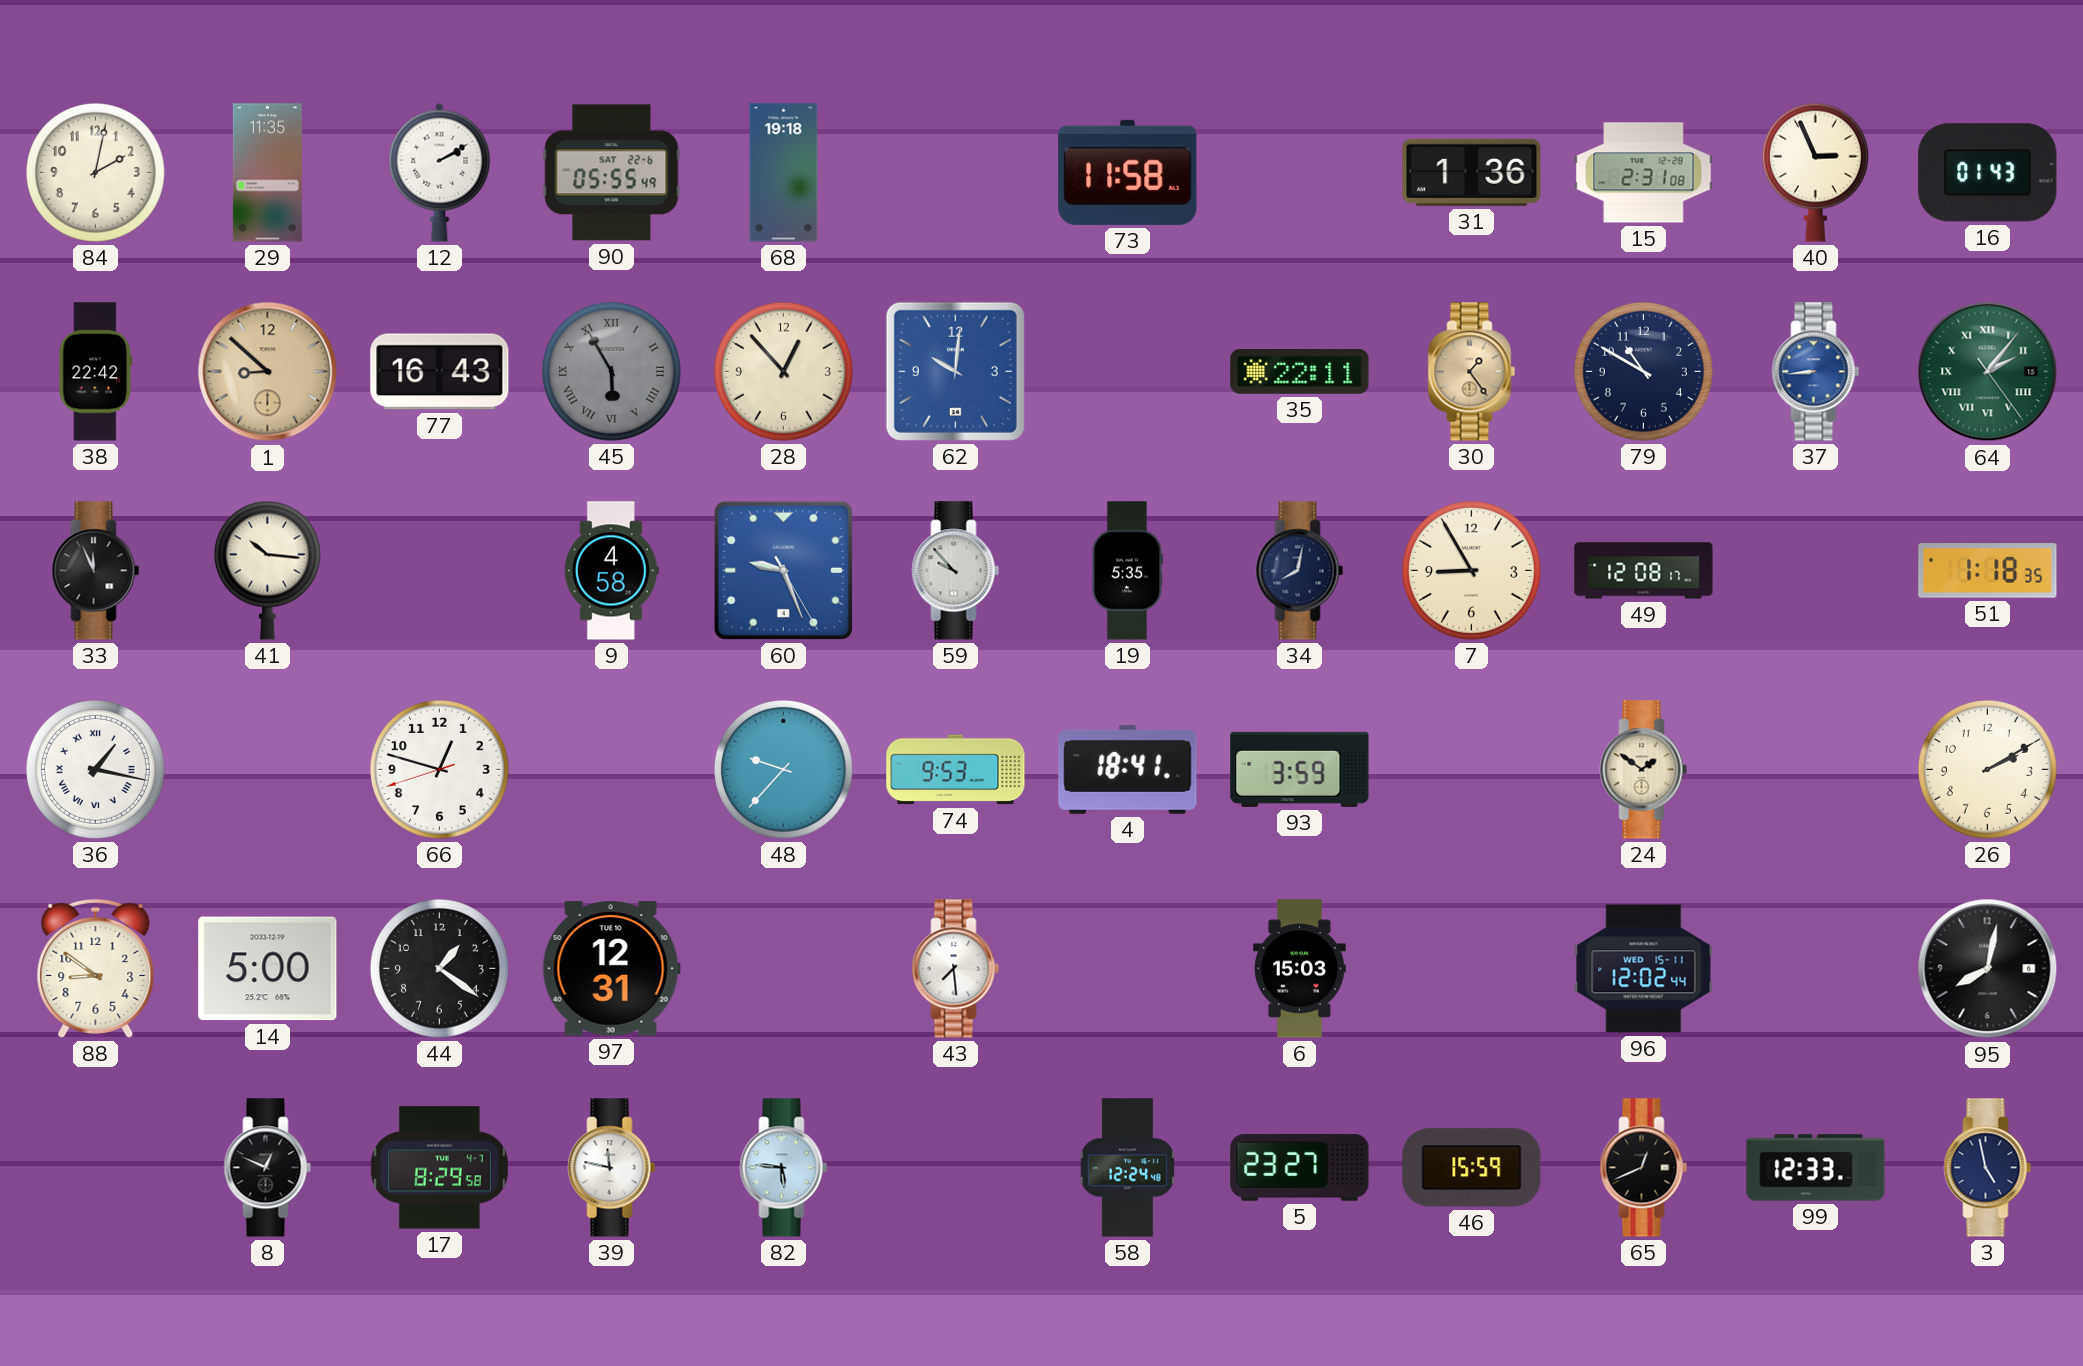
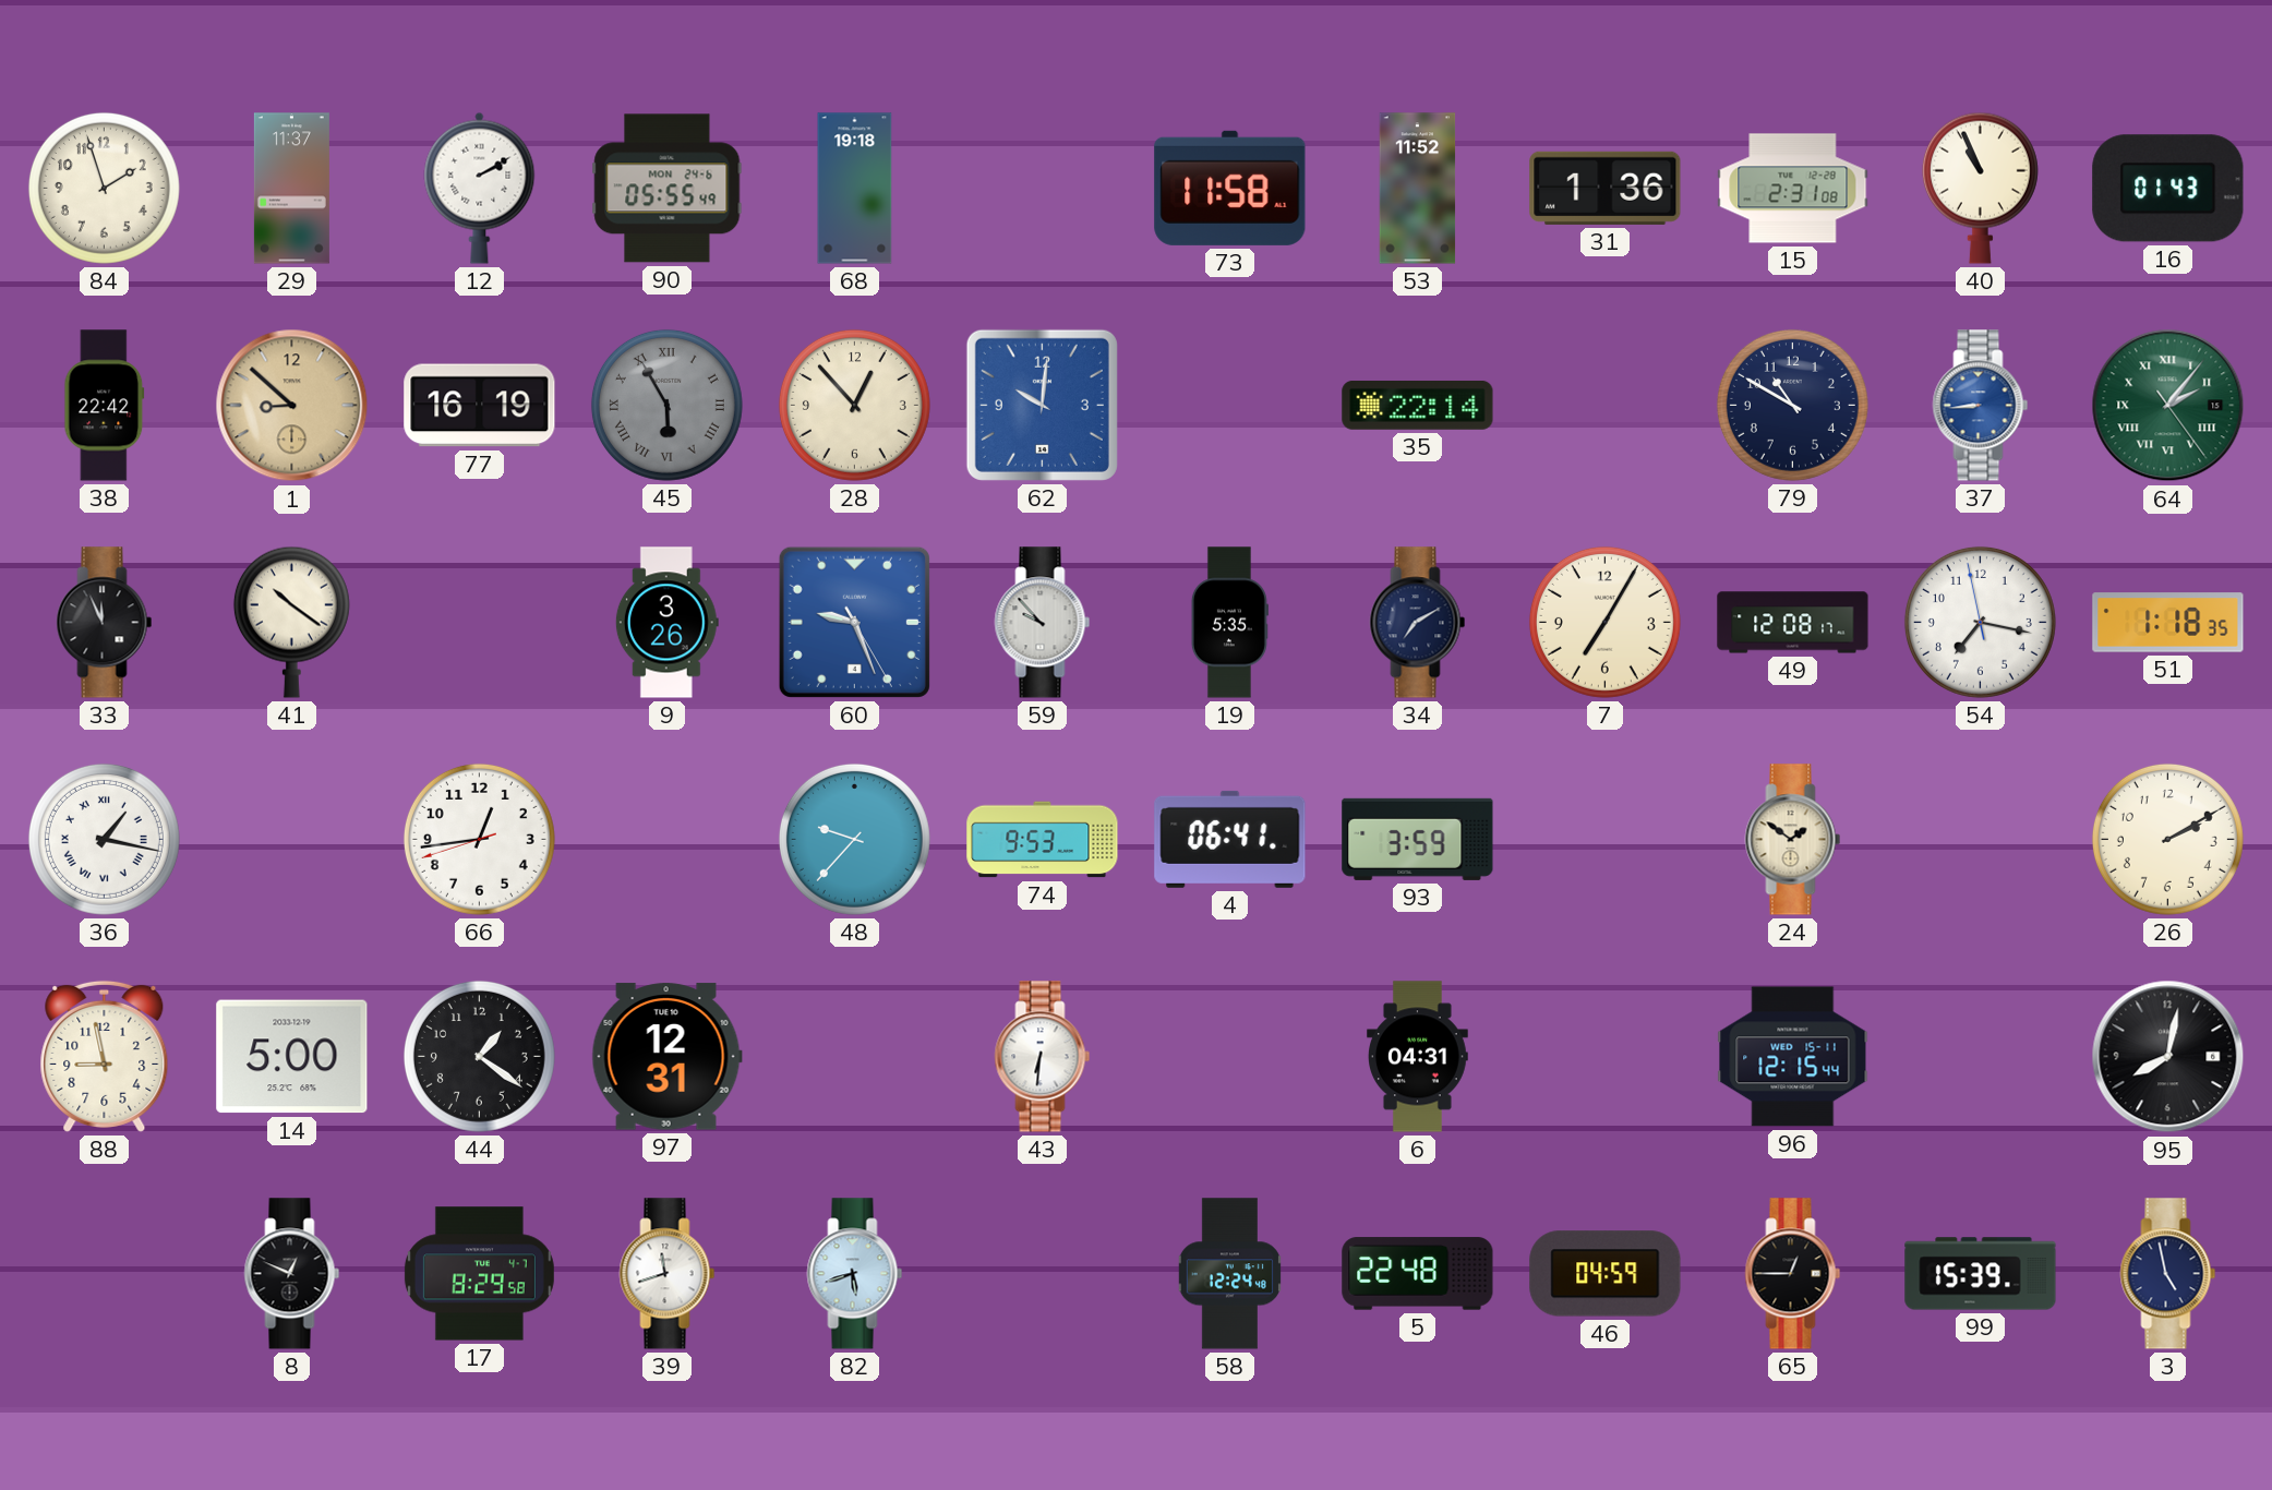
84: 2:02 -> 1:57
29: 11:35 -> 11:37
90 date: SAT 22-6 -> MON 24-6
53: none -> 11:52
40: 2:56 -> 10:56
77: 16:43 -> 16:19
35: 22:11 -> 22:14
30: 1:24 -> none
41: 10:16 -> 10:21
9: 4:58 -> 3:26
34: 8:02 -> 7:10
7: 8:55 -> 7:05
54: none -> 7:16
66: 12:47 -> 12:43
4: 18:41 -> 06:41
88: 8:51 -> 8:58
43: 7:29 -> 6:31
6: 15:03 -> 04:31
96: 12:02 -> 12:15
39: 11:47 -> 11:42
82: 5:46 -> 5:42
5: 23:27 -> 22:48
46: 15:59 -> 04:59
65: 12:41 -> 12:45
99: 12:33 -> 15:39
